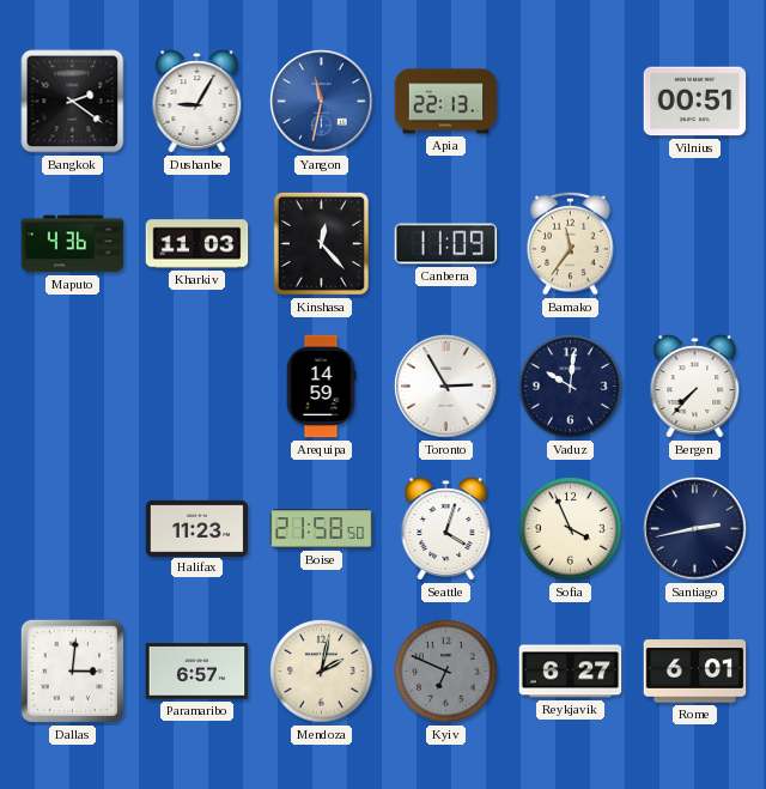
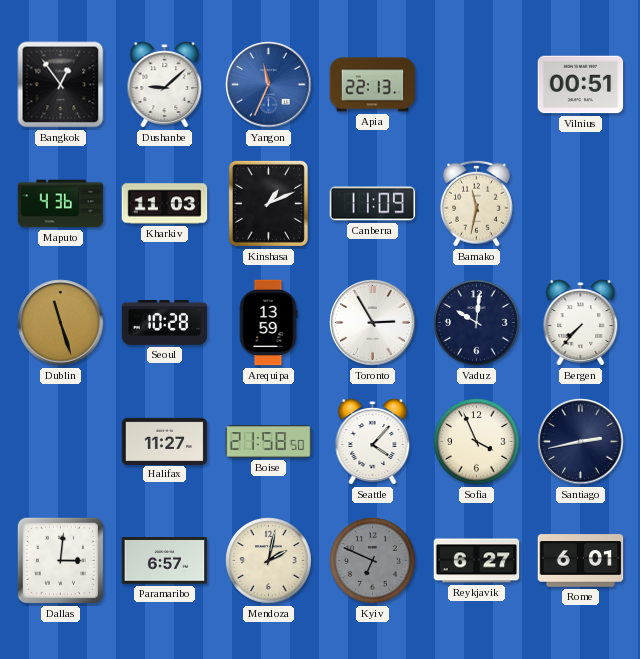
Bangkok: 2:21 -> 12:54
Dushanbe: 9:05 -> 9:08
Yangon: 11:32 -> 11:34
Kinshasa: 12:23 -> 1:11
Bamako: 11:36 -> 11:32
Dublin: none -> 11:27
Seoul: none -> 10:28
Arequipa: 14:59 -> 13:59
Halifax: 11:23 -> 11:27
Seattle: 4:03 -> 4:07
